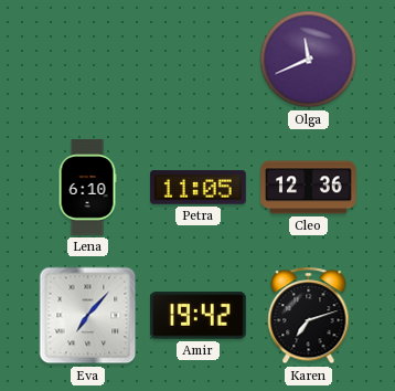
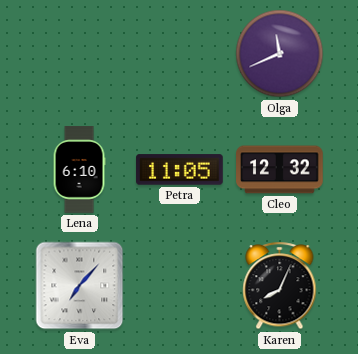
Cleo: 12:36 -> 12:32
Amir: 19:42 -> none
Karen: 7:12 -> 8:04
